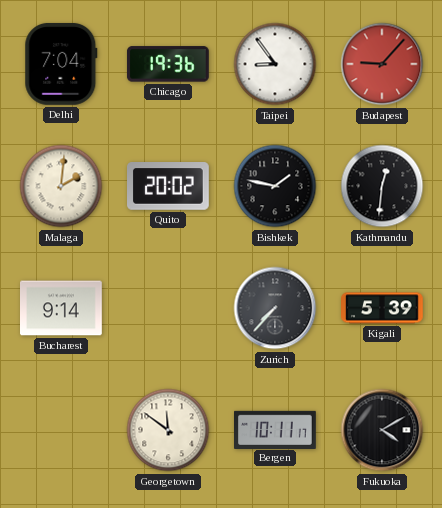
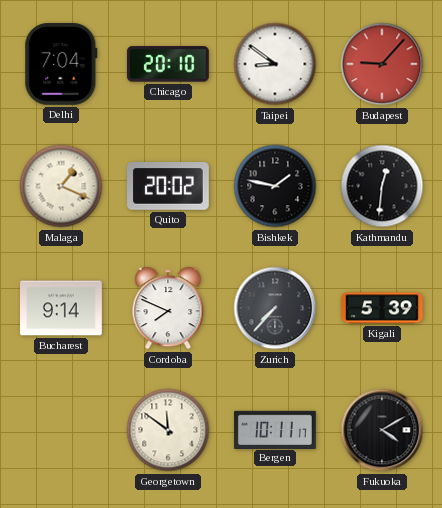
Chicago: 19:36 -> 20:10
Taipei: 8:54 -> 8:51
Malaga: 2:01 -> 1:19
Cordoba: none -> 7:49
